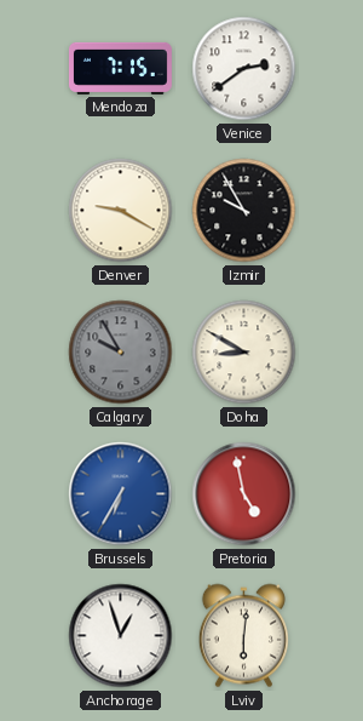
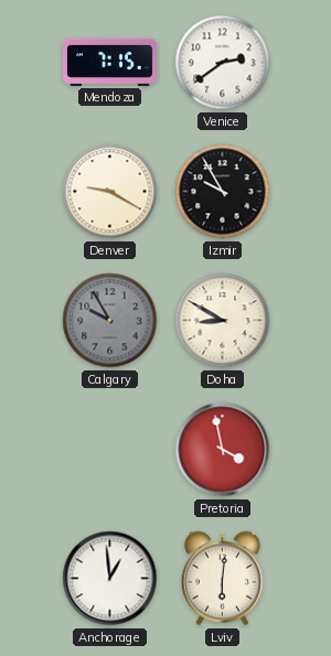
Brussels: 6:35 -> none
Pretoria: 4:58 -> 3:58
Anchorage: 12:57 -> 12:59
